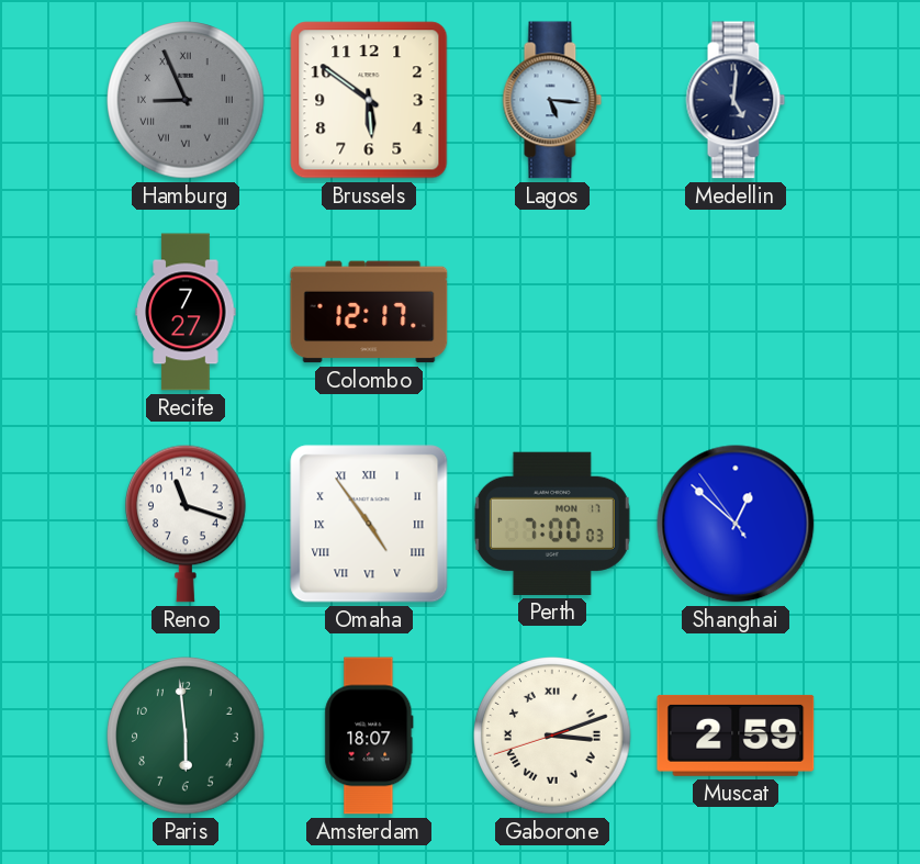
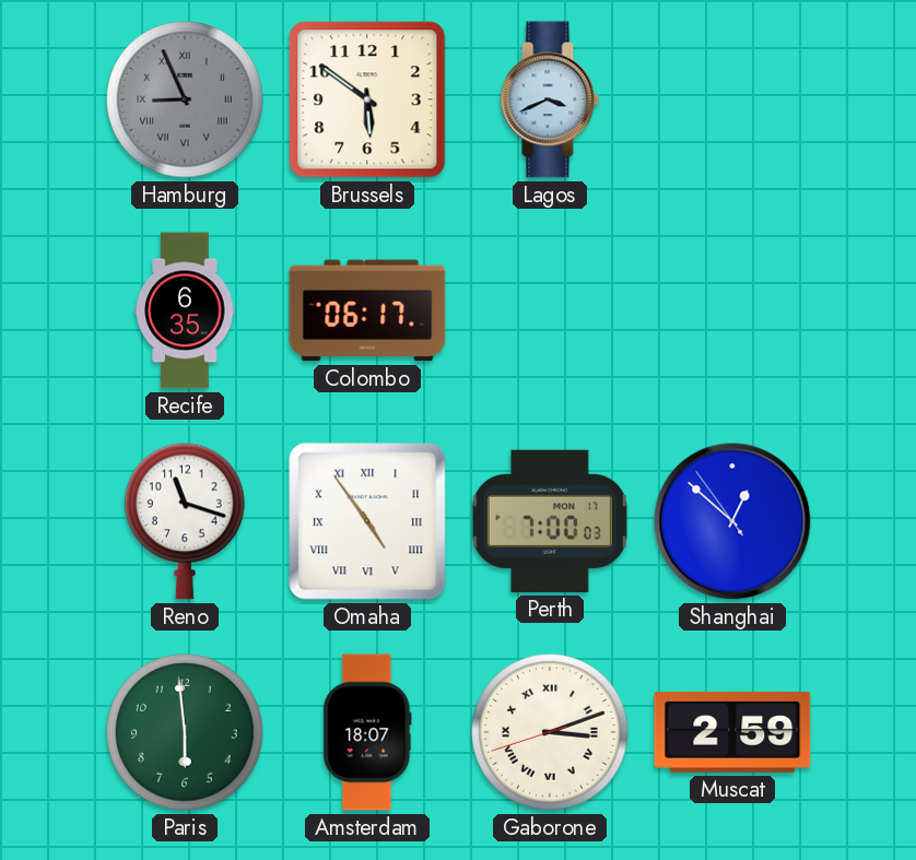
Lagos: 5:16 -> 3:41
Medellin: 5:01 -> none
Recife: 7:27 -> 6:35
Colombo: 12:17 -> 06:17
